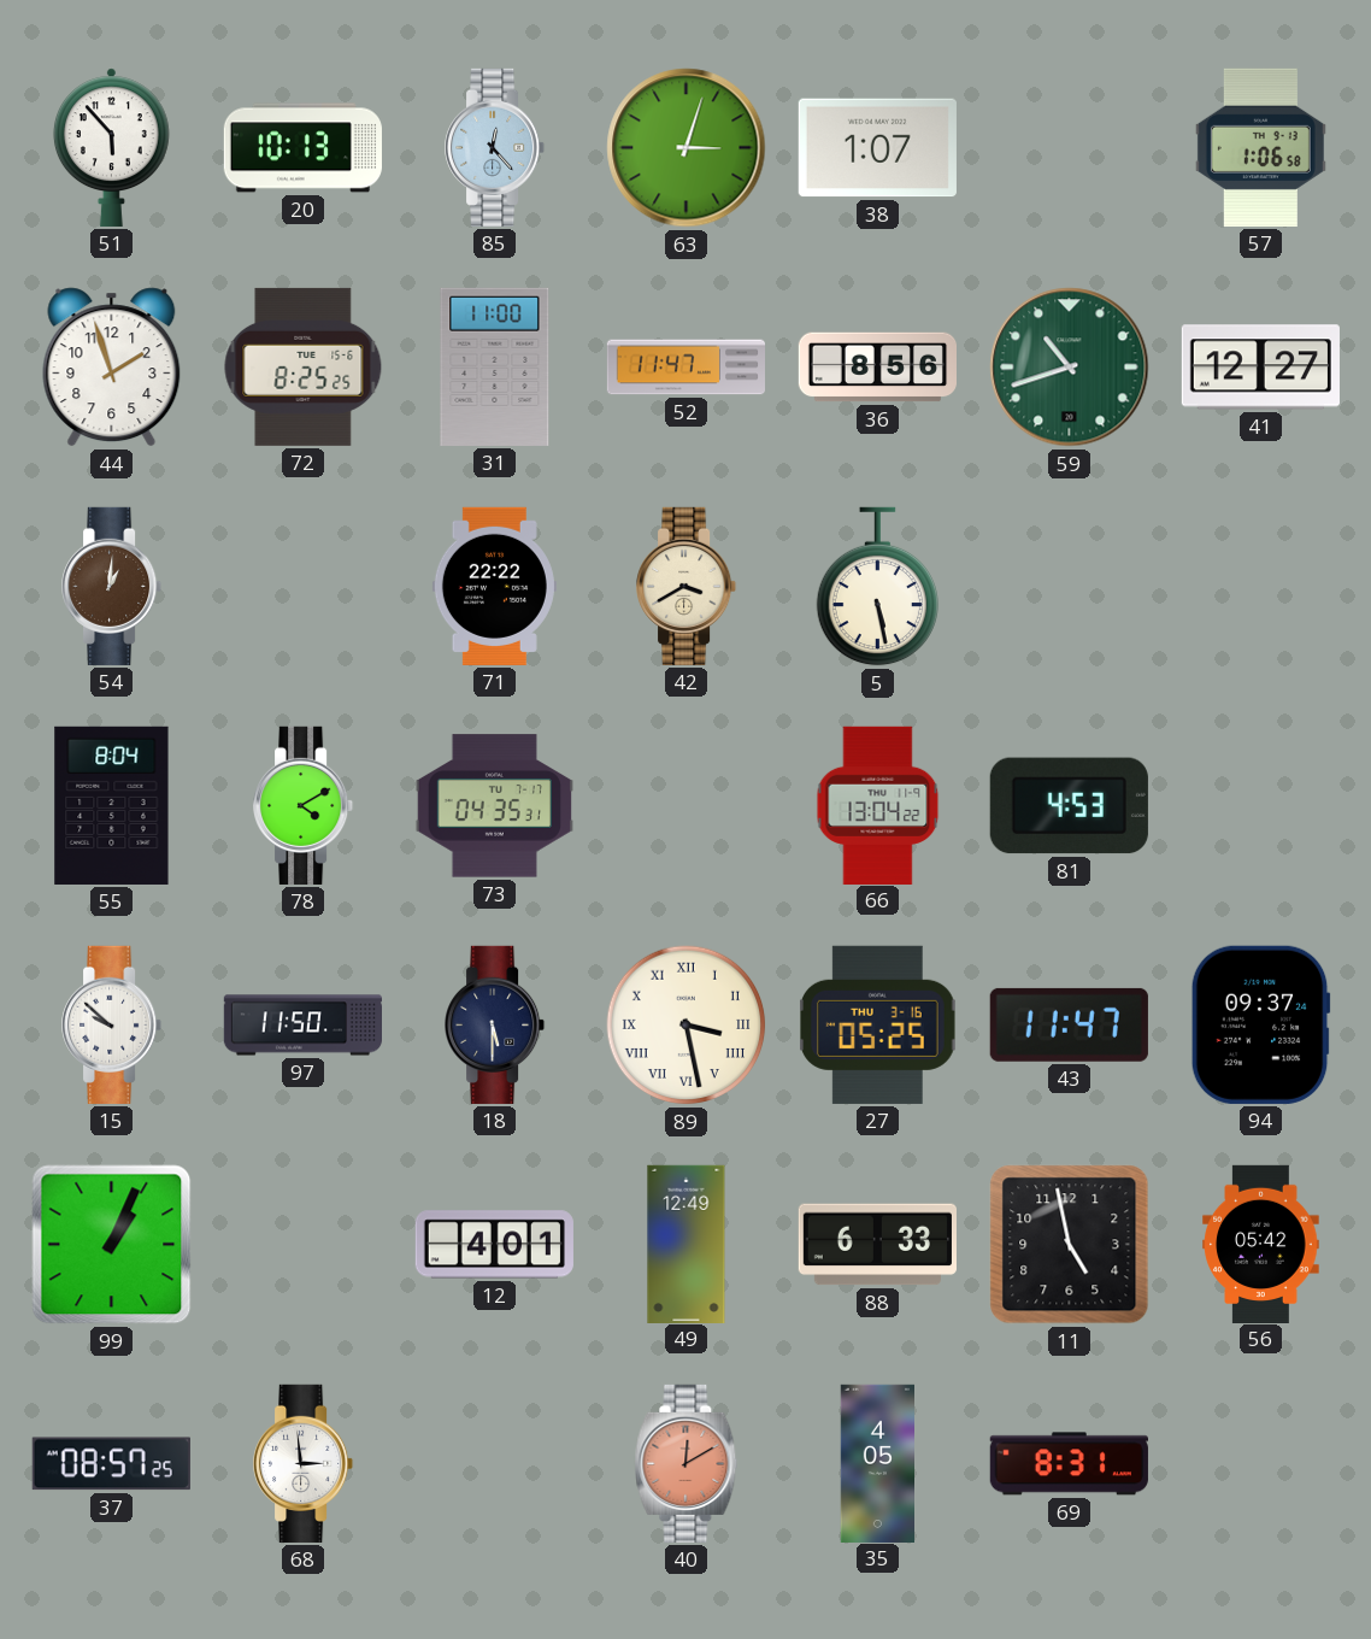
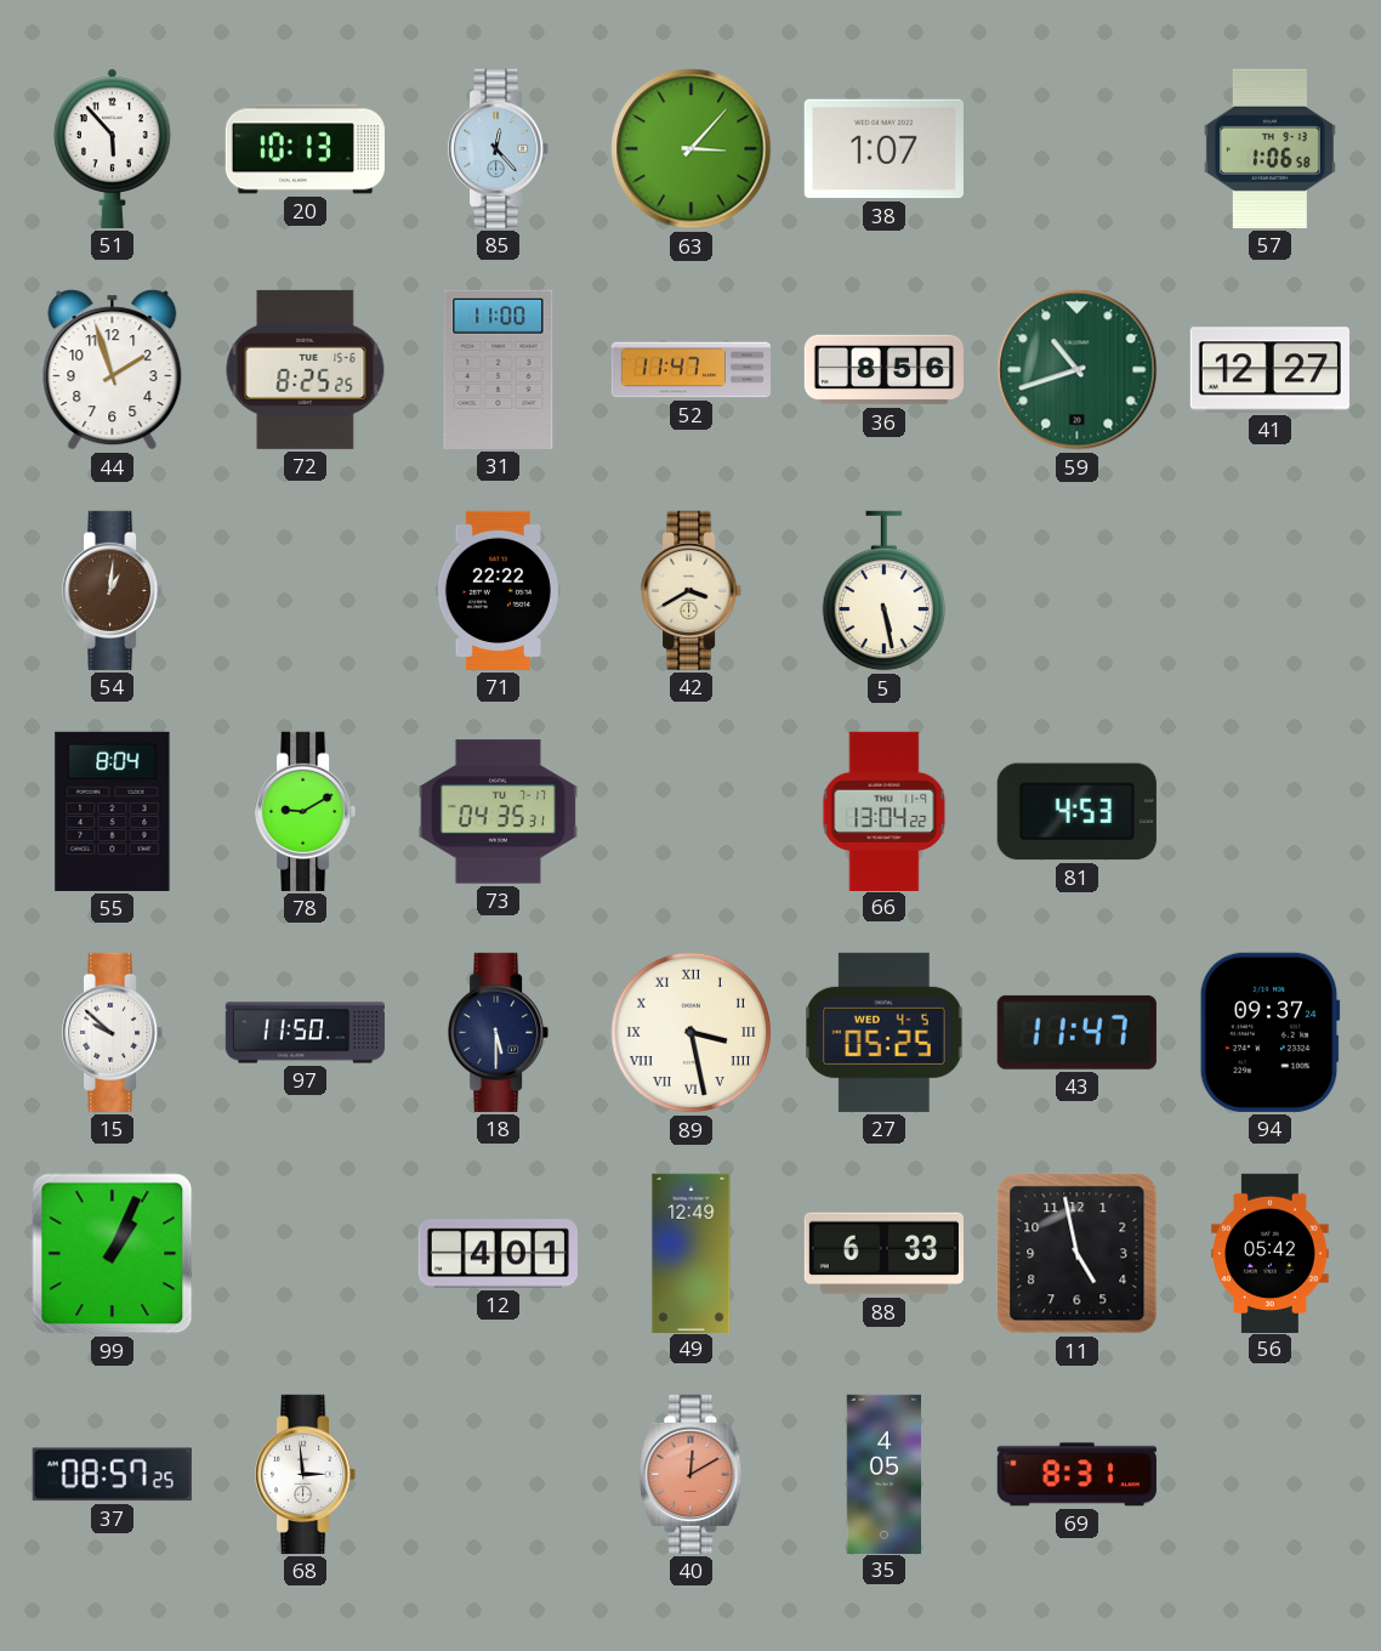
63: 3:03 -> 3:07
78: 4:10 -> 9:10
27 date: THU 3-16 -> WED 4-5
